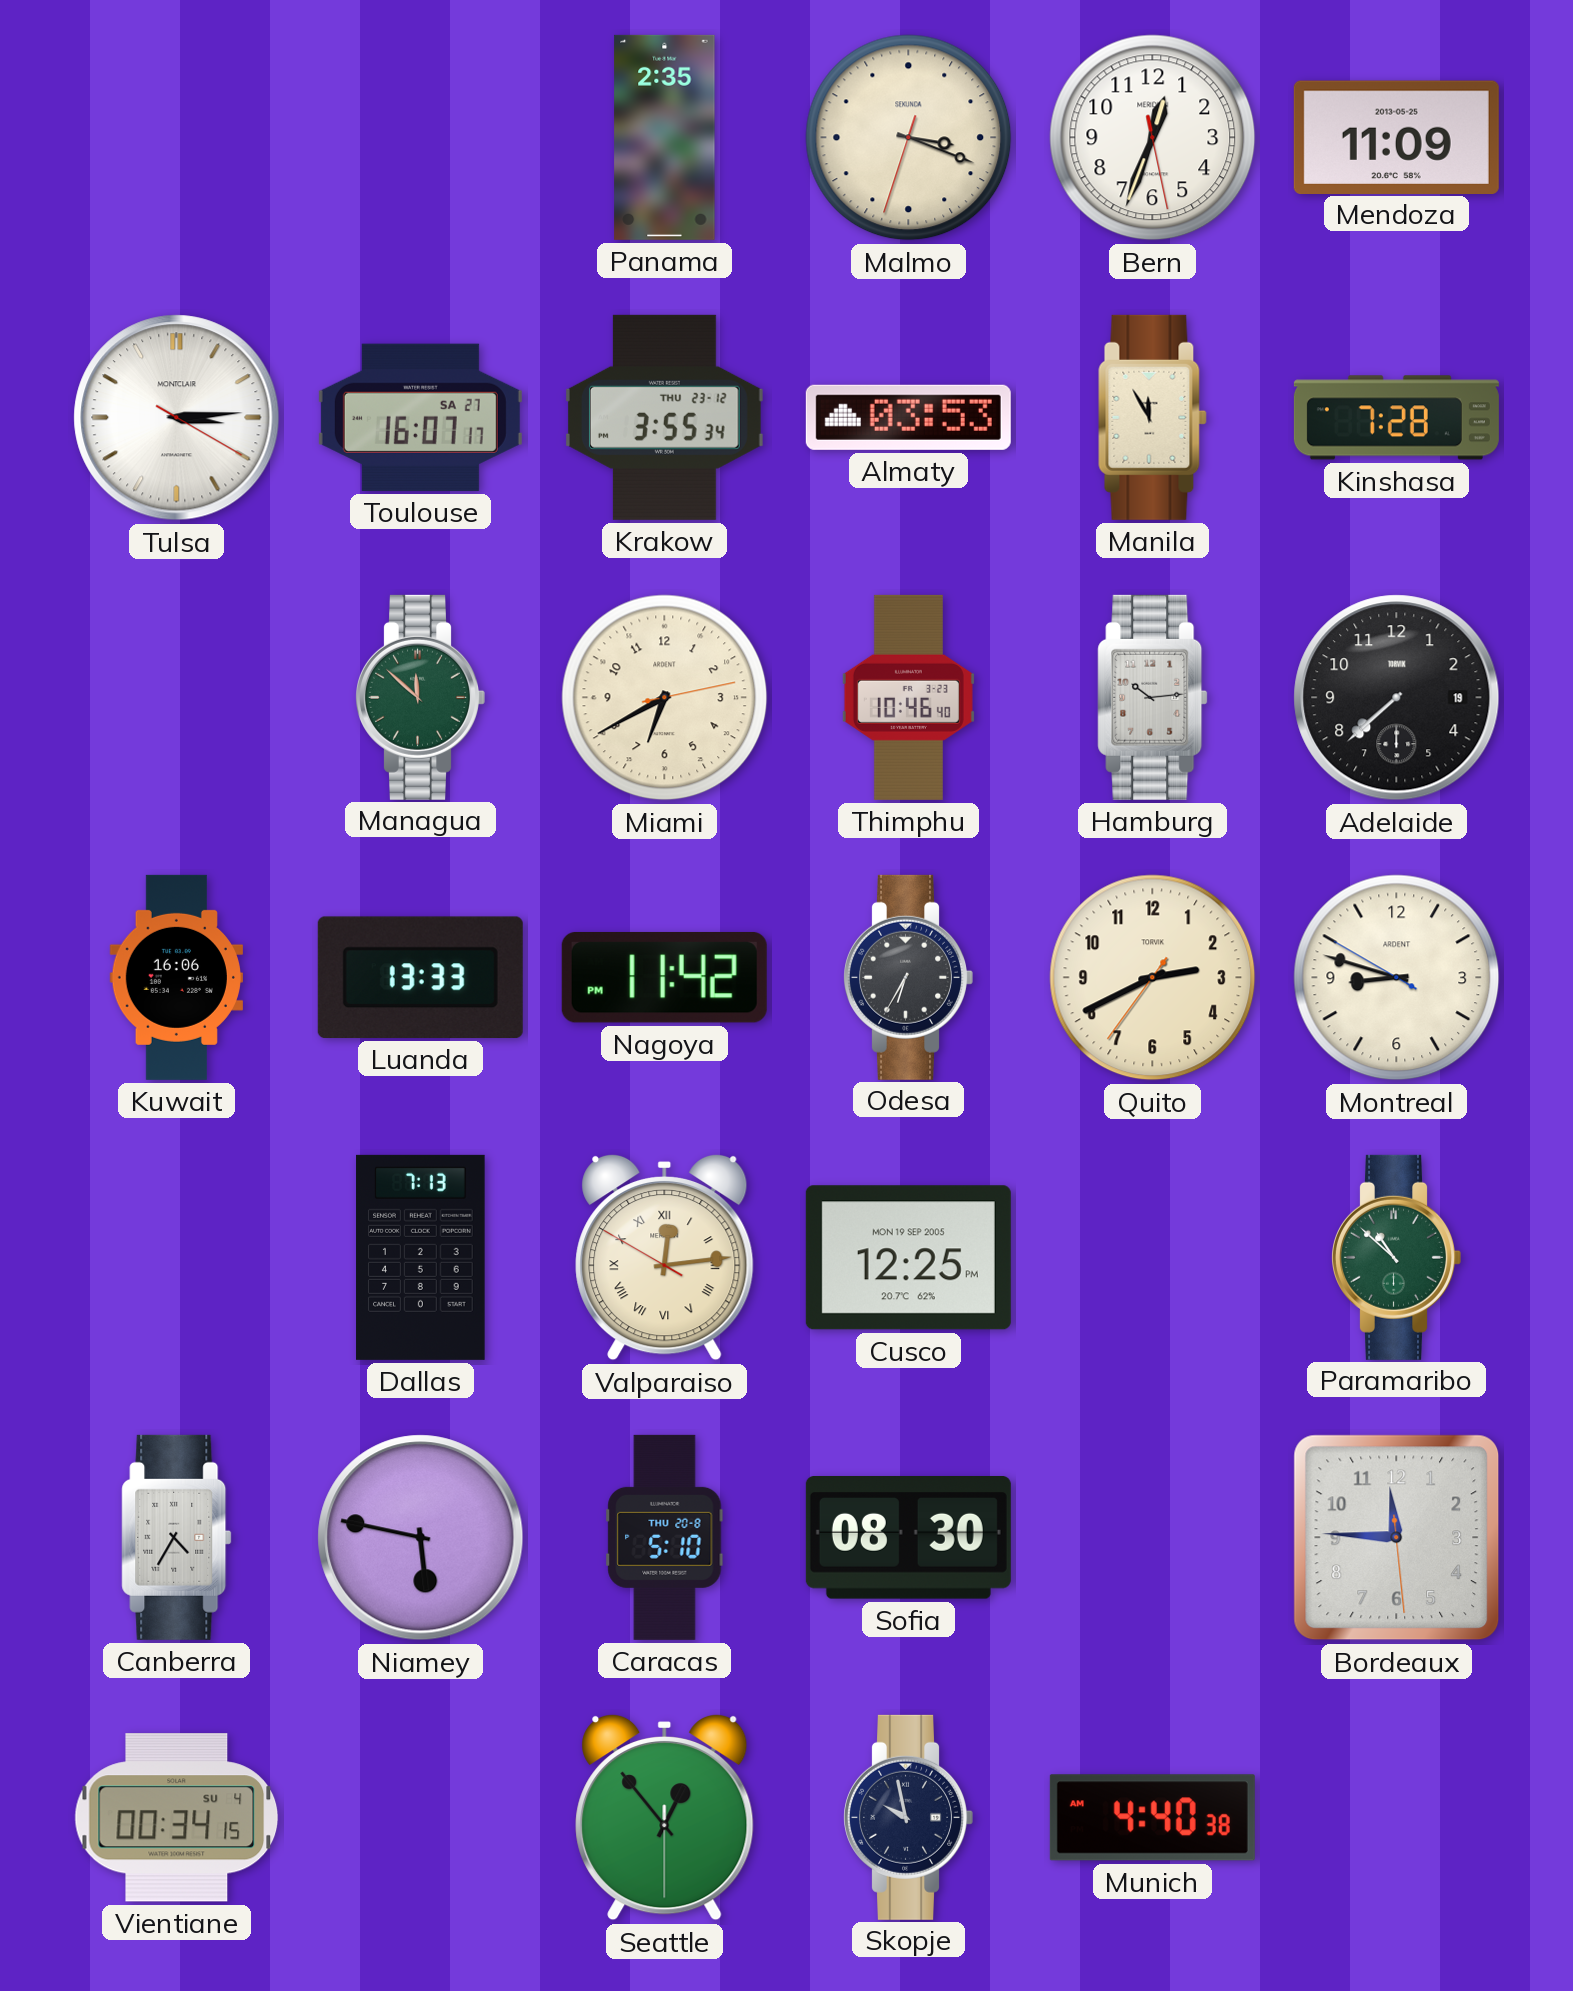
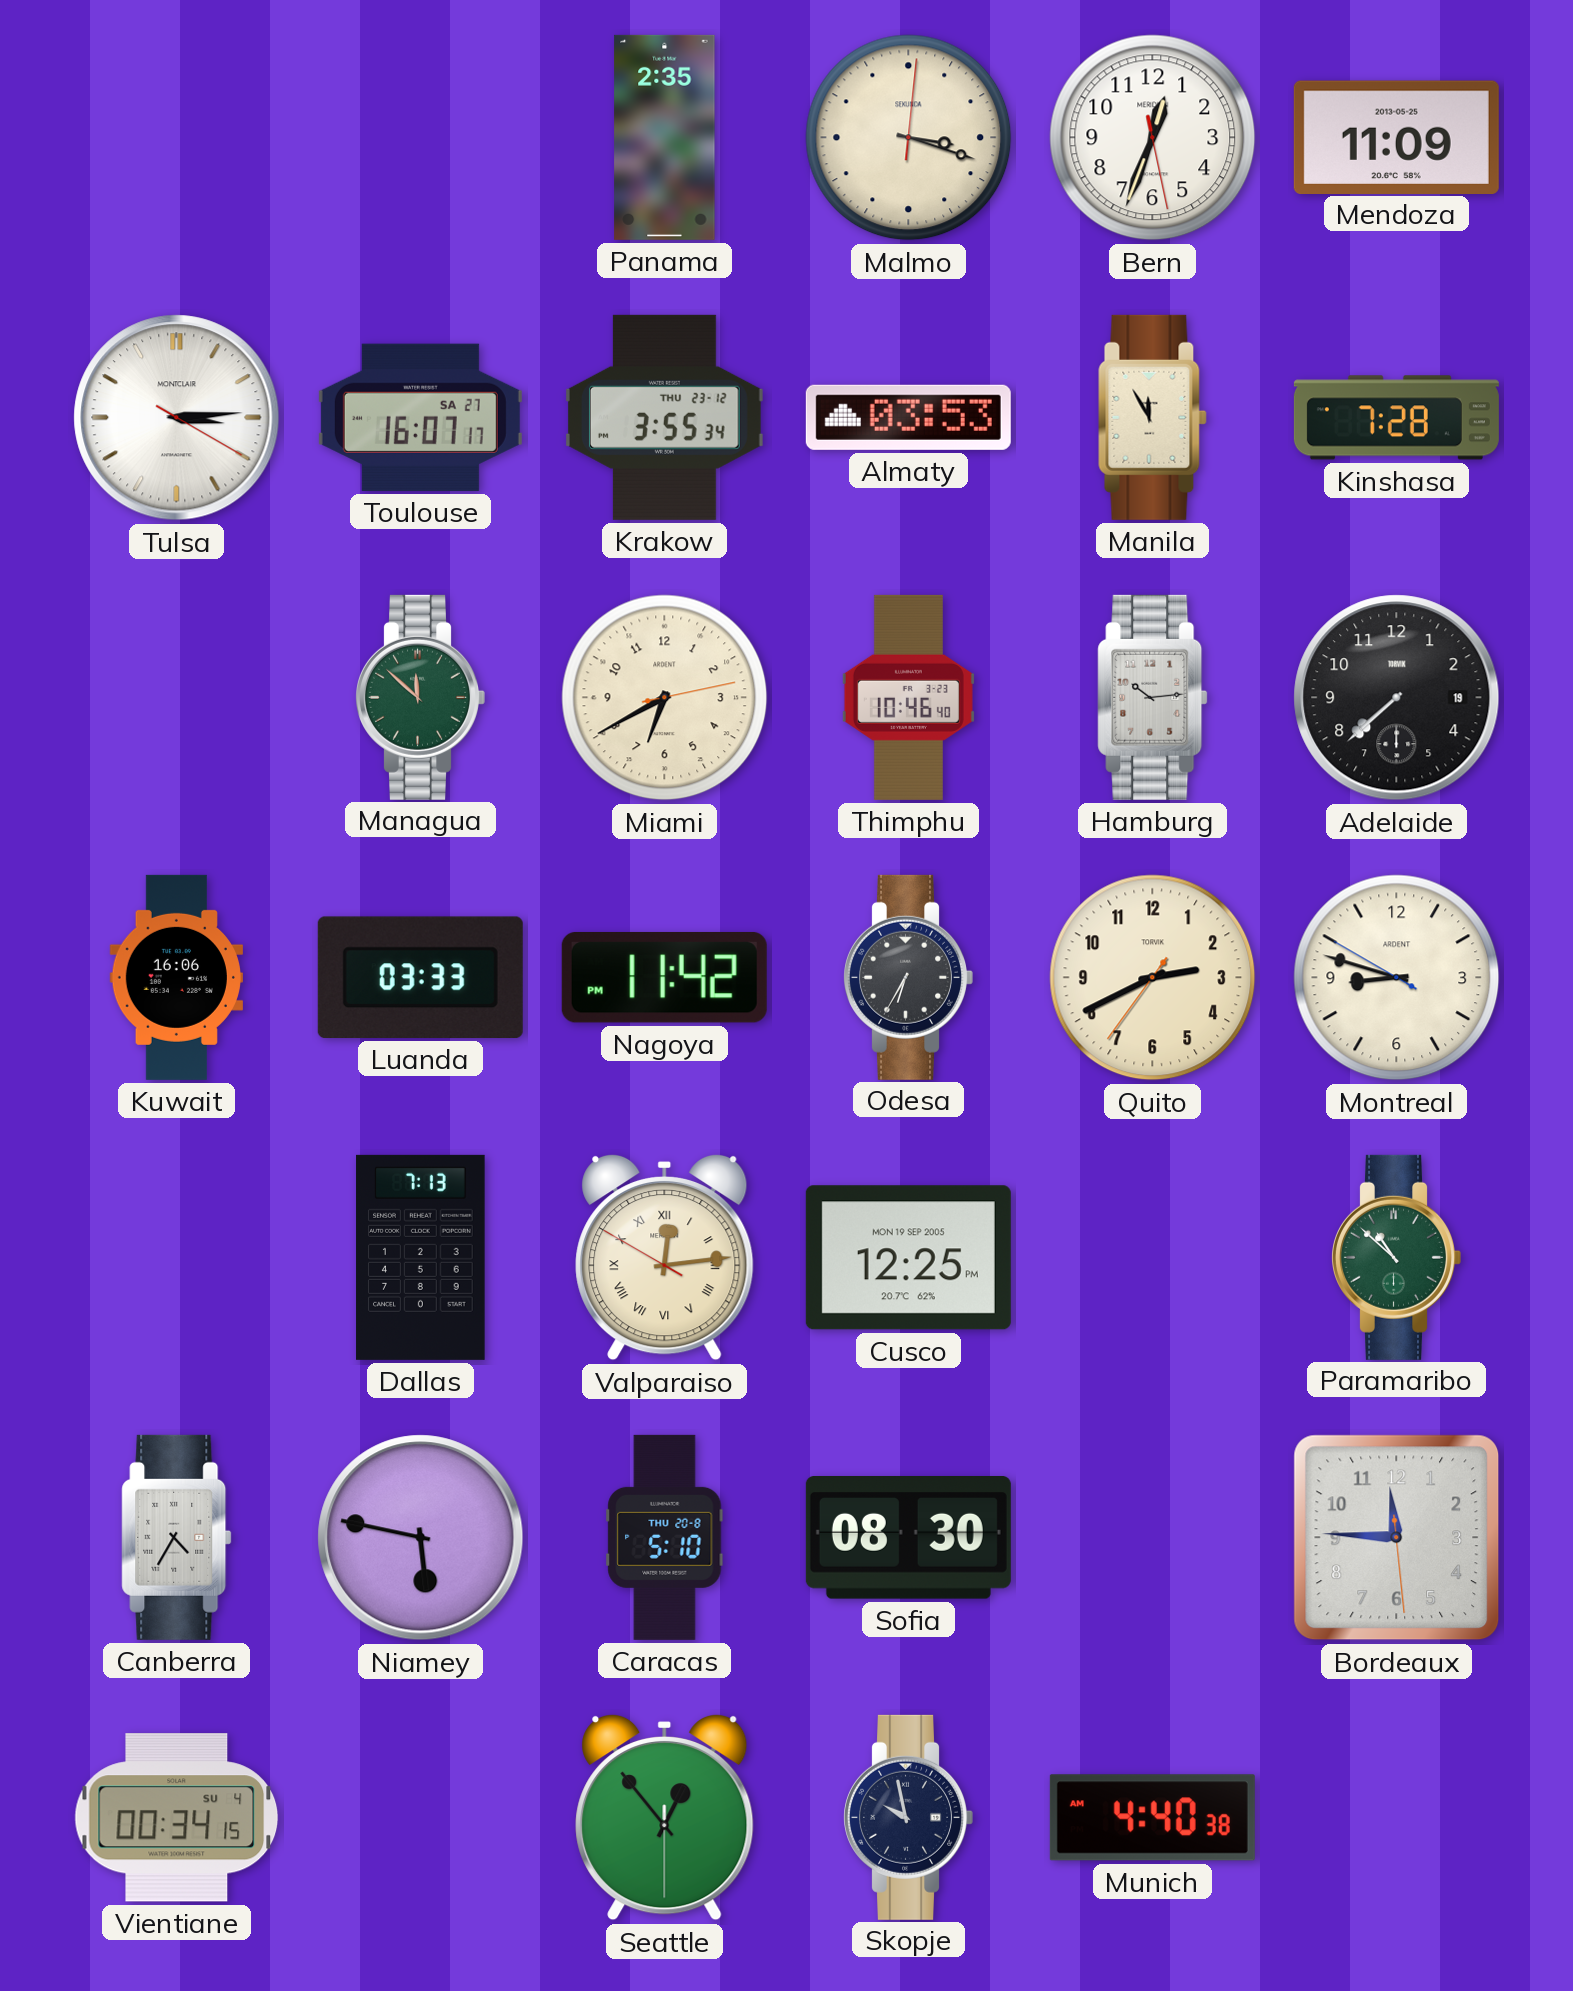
Malmo: 3:18:33 -> 3:18:01
Luanda: 13:33 -> 03:33
